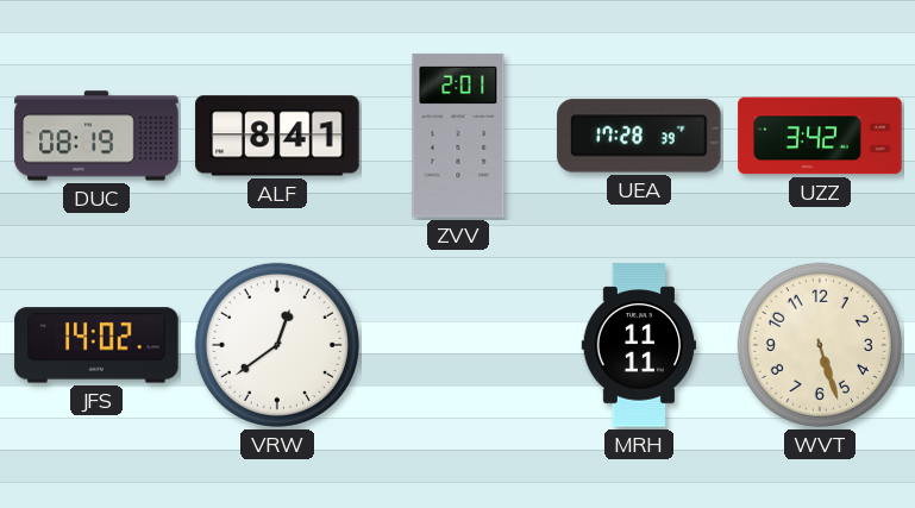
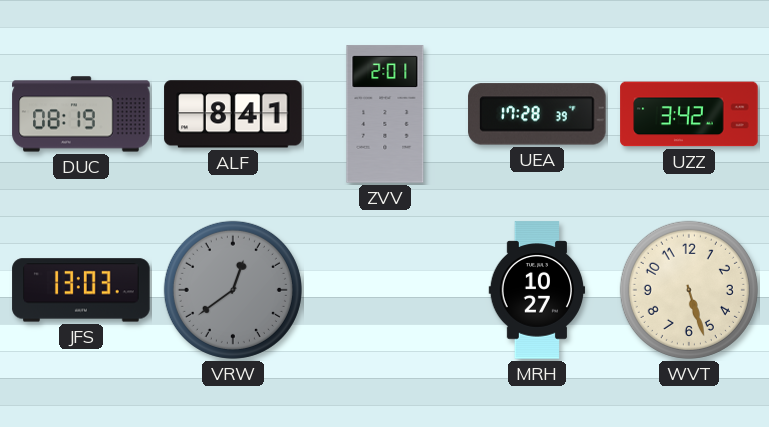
JFS: 14:02 -> 13:03
VRW dial: white -> grey
MRH: 11:11 -> 10:27
